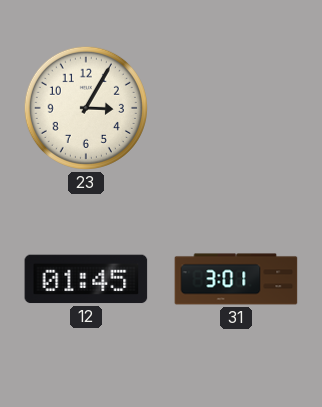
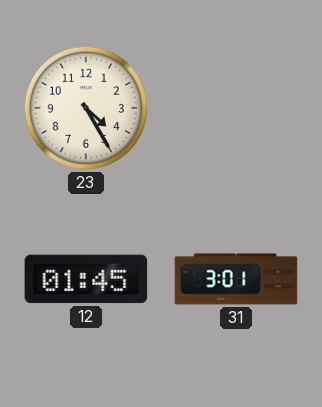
23: 3:05 -> 4:25
